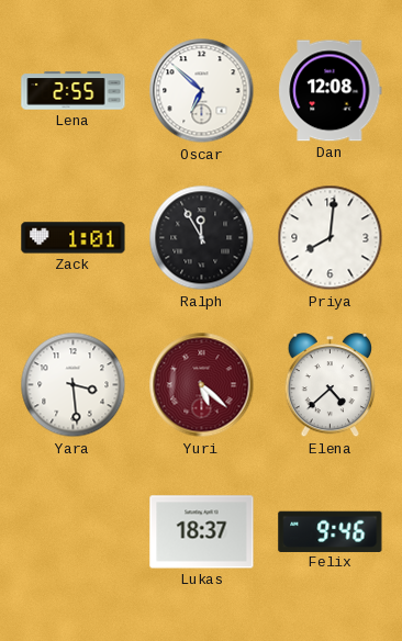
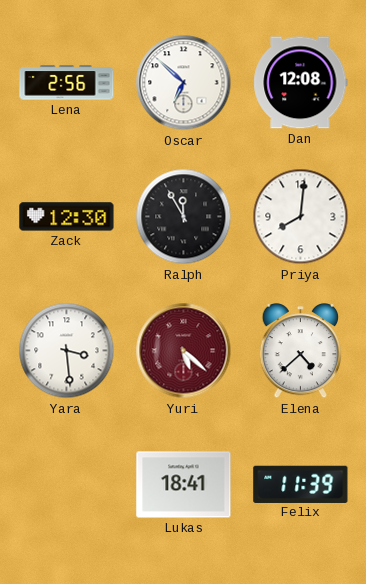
Lena: 2:55 -> 2:56
Zack: 1:01 -> 12:30
Lukas: 18:37 -> 18:41
Felix: 9:46 -> 11:39
